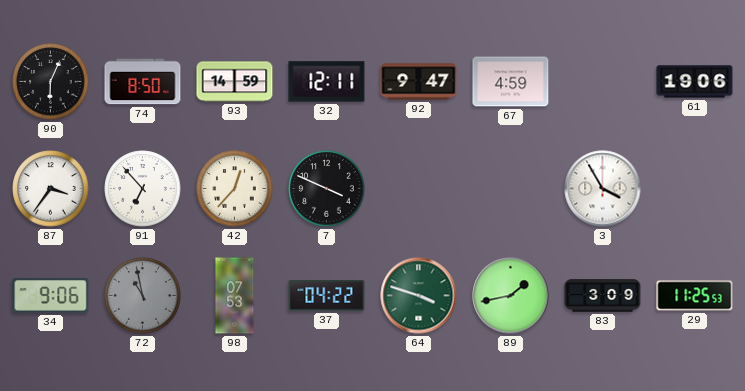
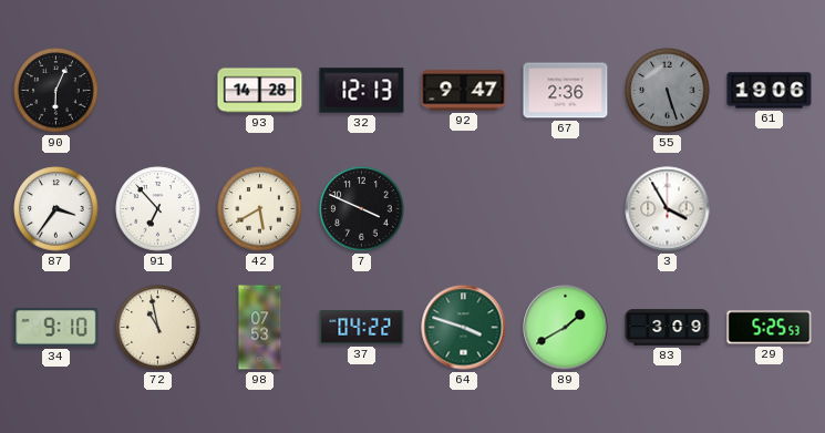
74: 8:50 -> none
93: 14:59 -> 14:28
32: 12:11 -> 12:13
67: 4:59 -> 2:36
55: none -> 5:27
42: 12:37 -> 5:40
34: 9:06 -> 9:10
72 dial: grey -> cream
89: 1:43 -> 1:40
29: 11:25 -> 5:25
